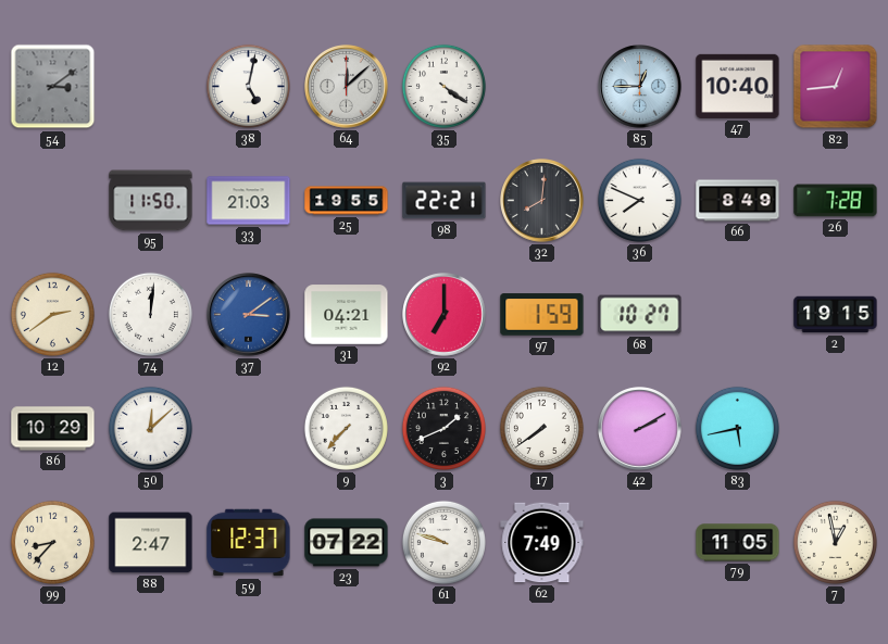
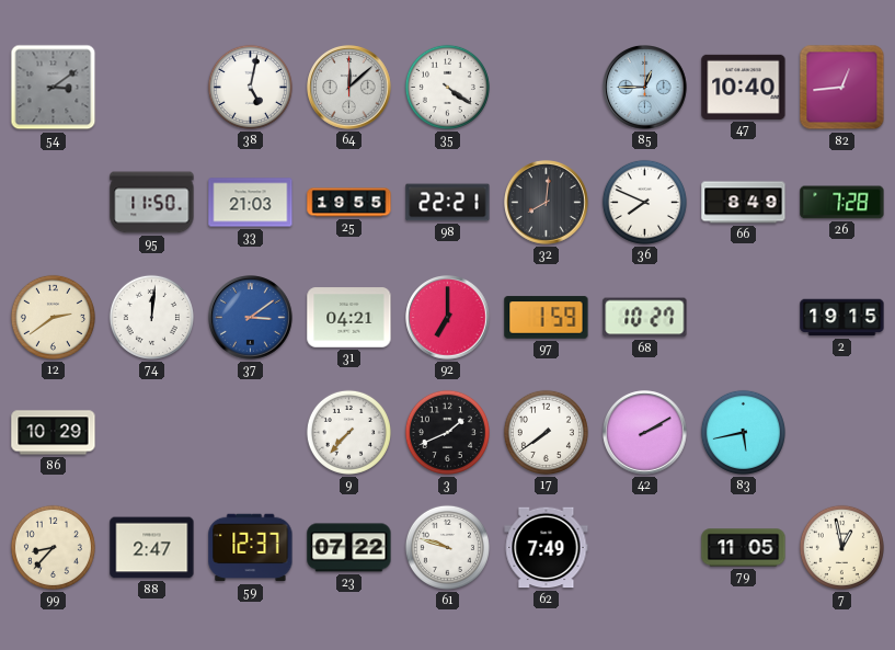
50: 12:08 -> none
